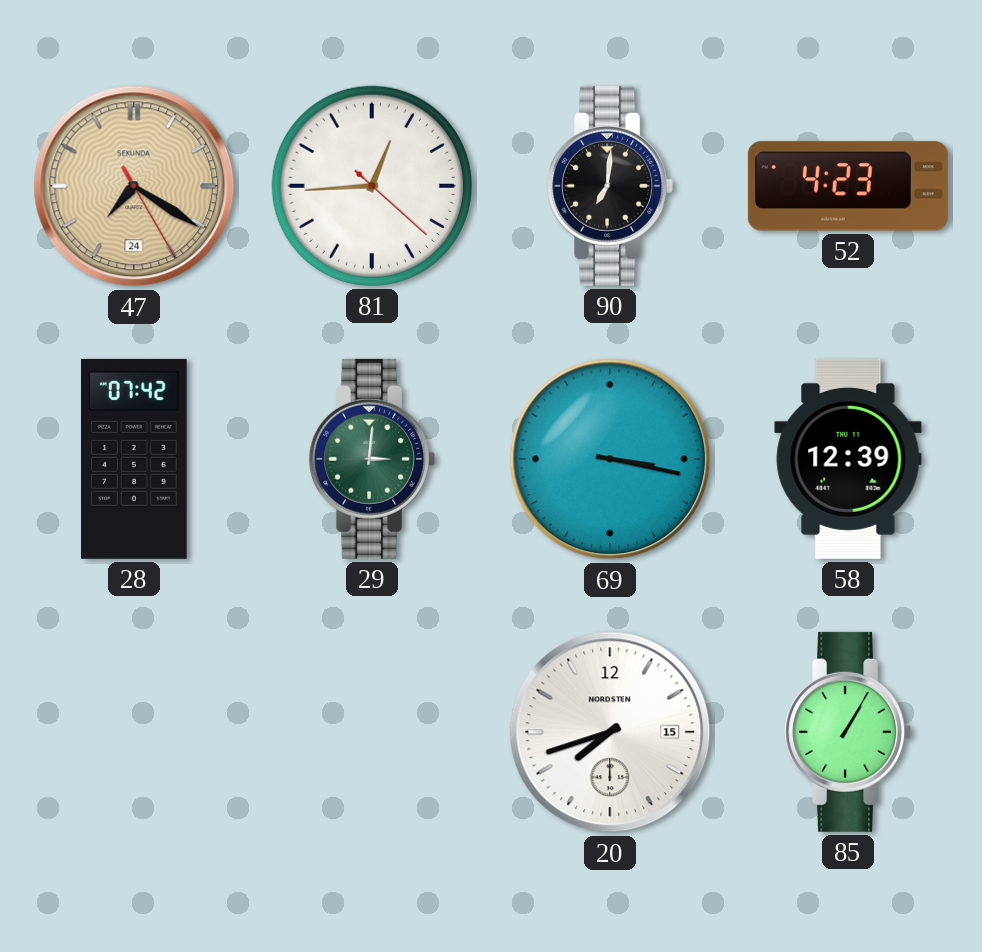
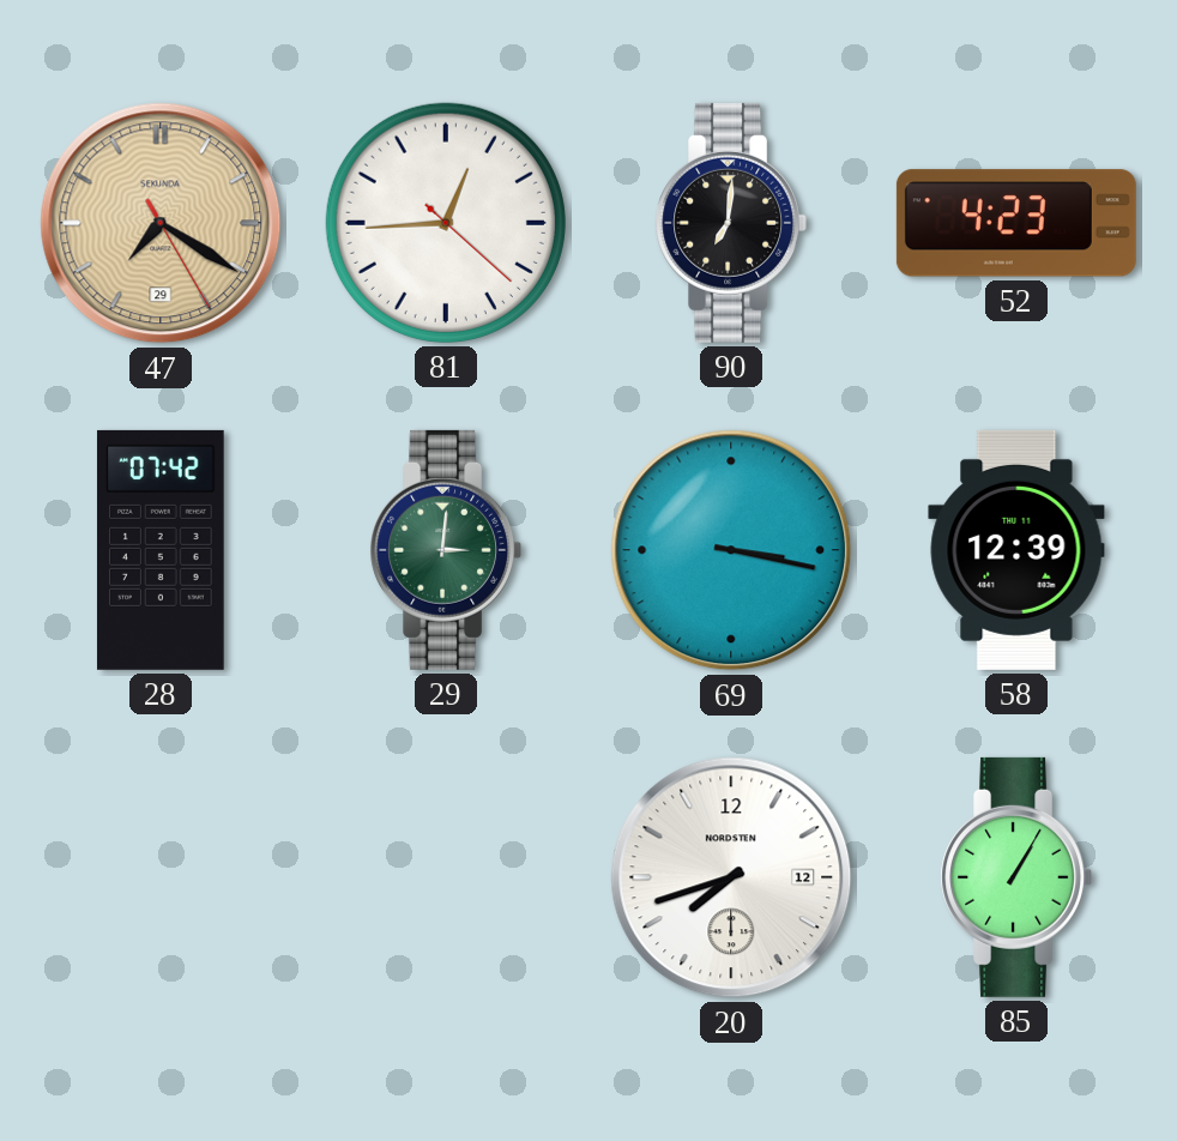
47 date: 24 -> 29
20 date: 15 -> 12
